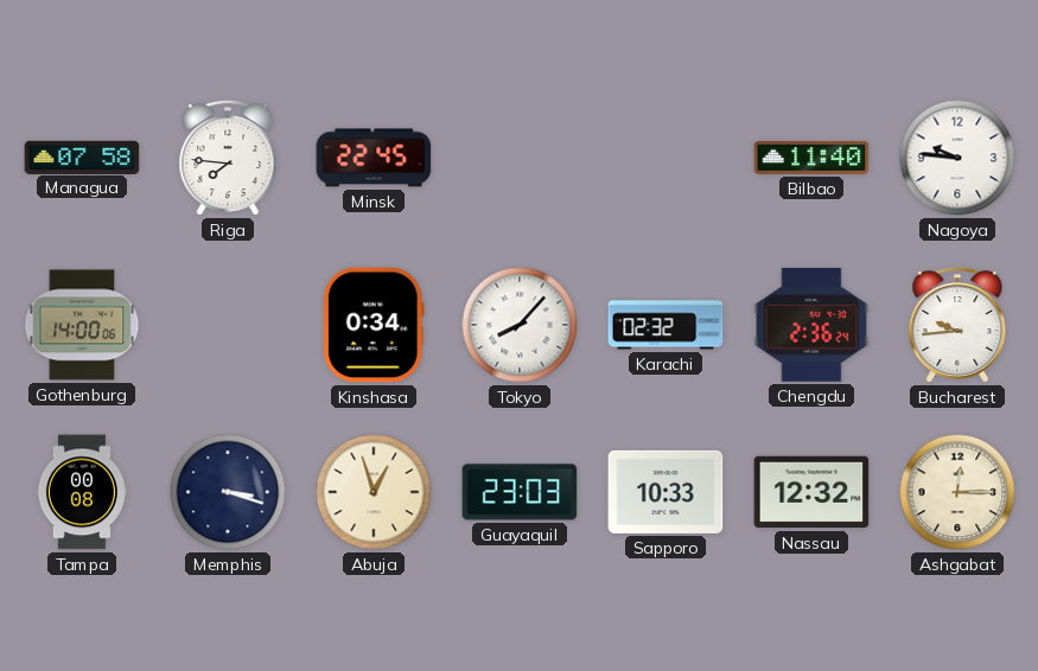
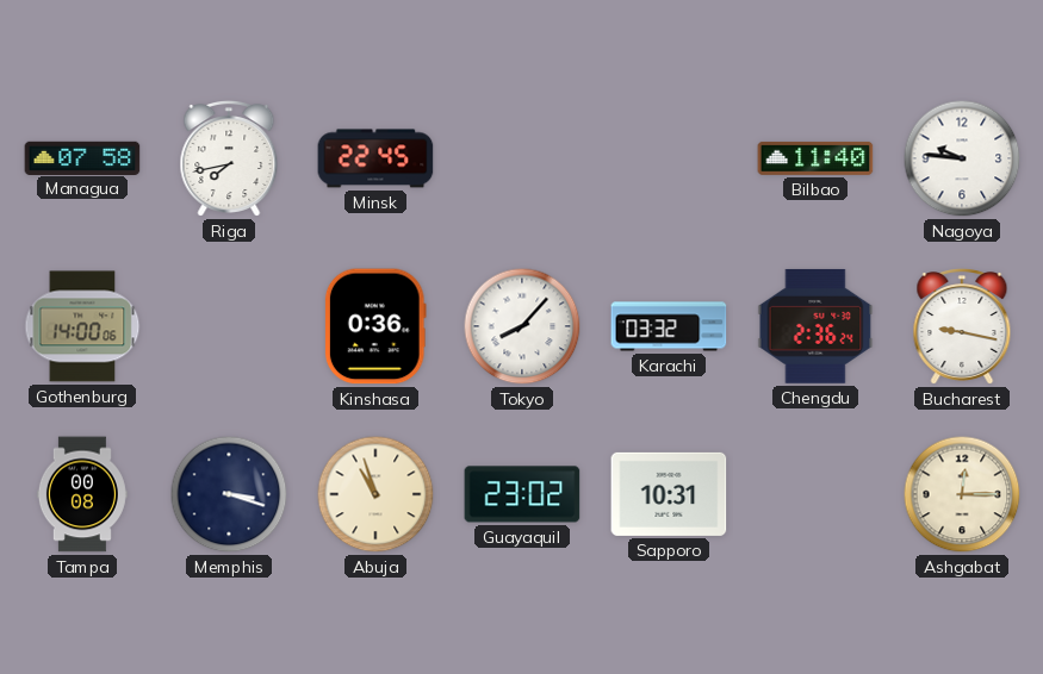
Riga: 7:46 -> 7:43
Kinshasa: 0:34 -> 0:36
Karachi: 02:32 -> 03:32
Bucharest: 9:44 -> 9:17
Abuja: 12:57 -> 10:57
Guayaquil: 23:03 -> 23:02
Sapporo: 10:33 -> 10:31
Nassau: 12:32 -> none
